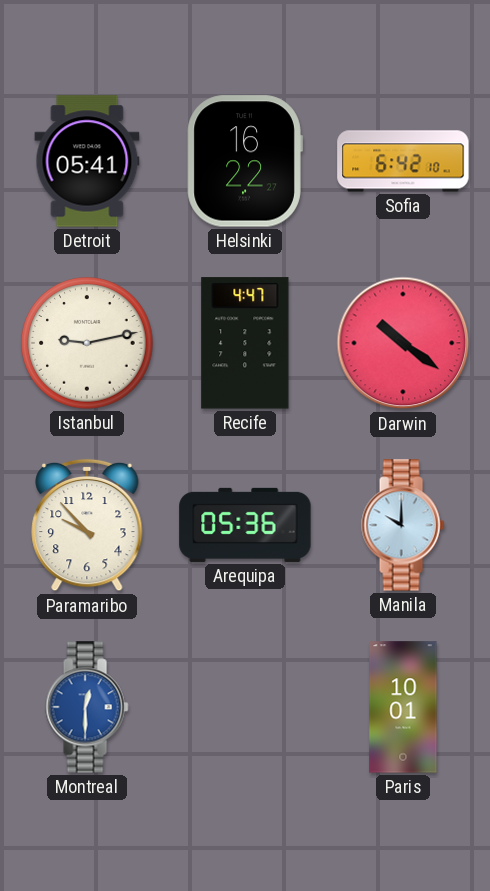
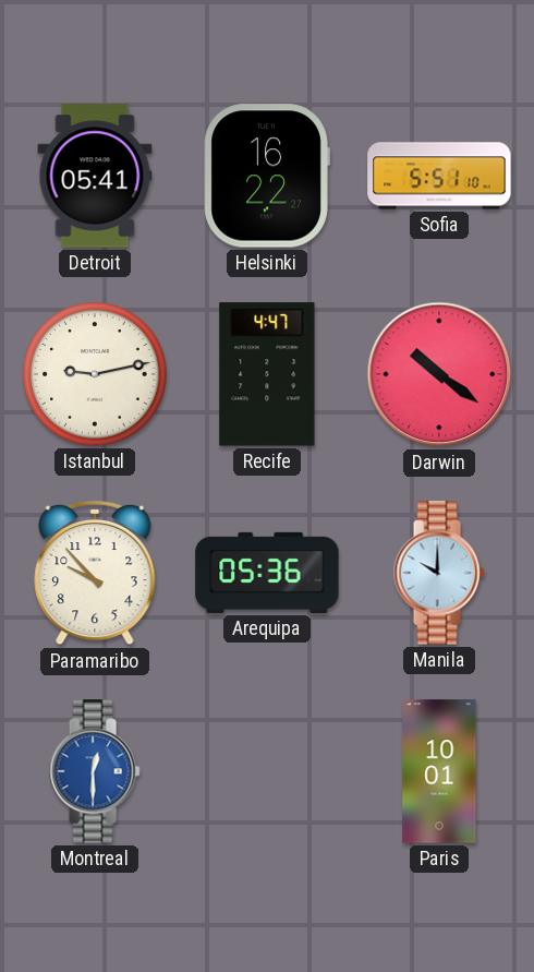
Sofia: 6:42 -> 5:51
